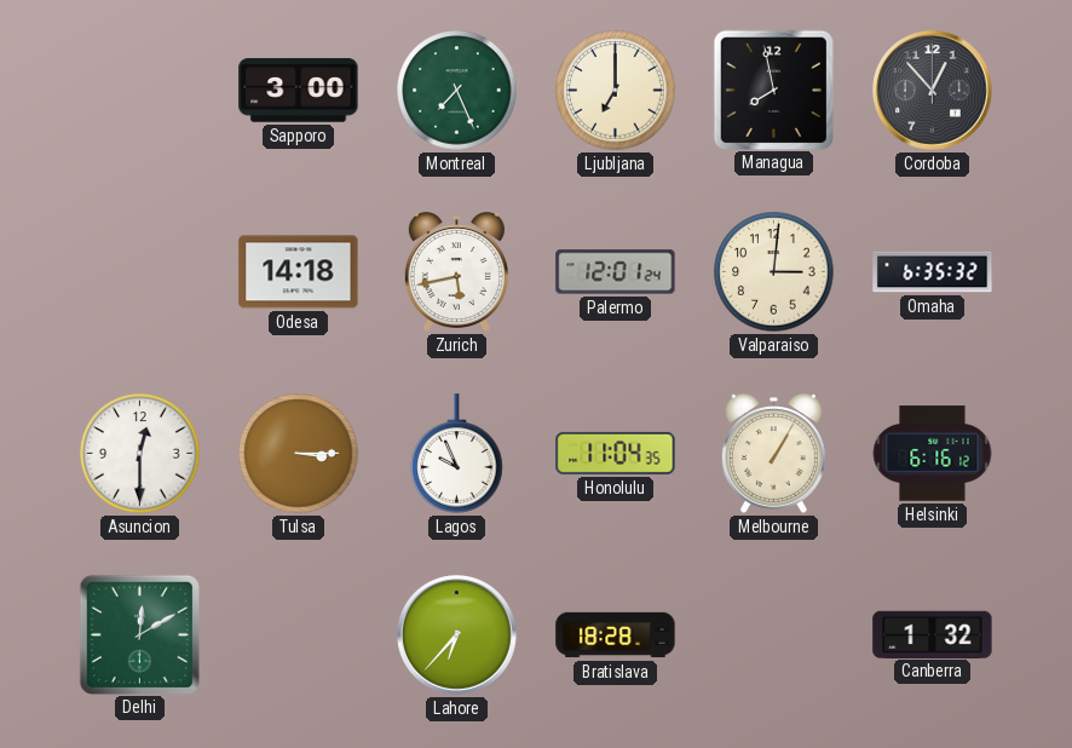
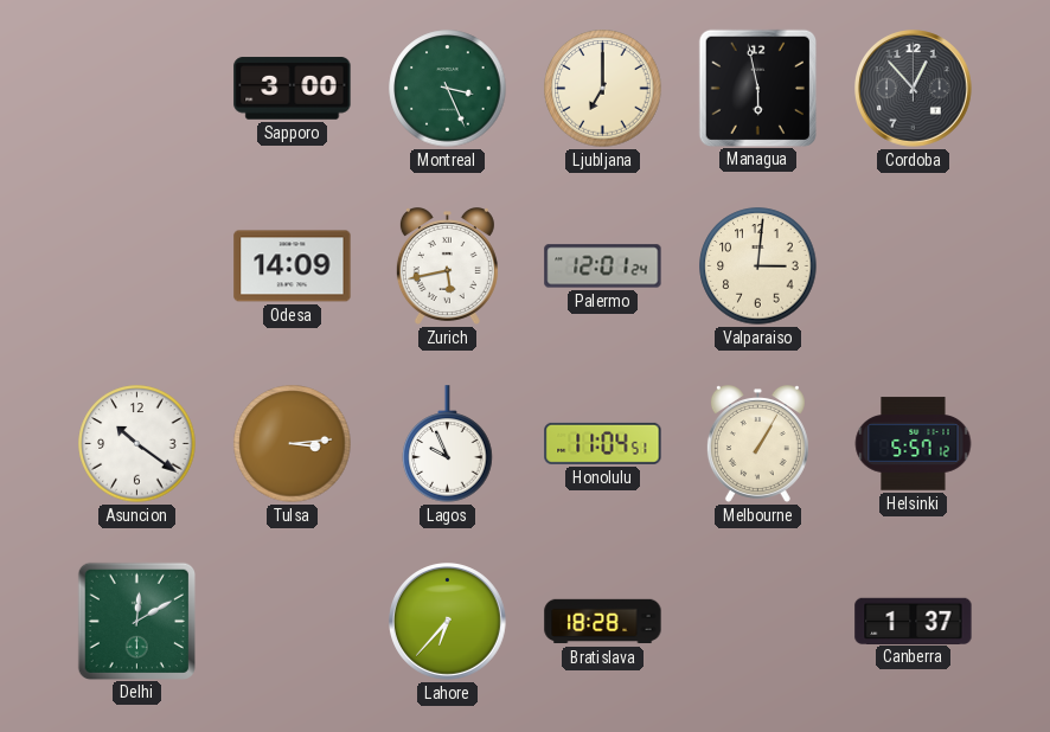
Montreal: 7:26 -> 3:26
Managua: 7:58 -> 5:58
Odesa: 14:18 -> 14:09
Omaha: 6:35 -> none
Asuncion: 12:30 -> 10:21
Tulsa: 3:15 -> 3:14
Honolulu: 11:04:35 -> 11:04:51
Helsinki: 6:16 -> 5:57
Canberra: 1:32 -> 1:37
